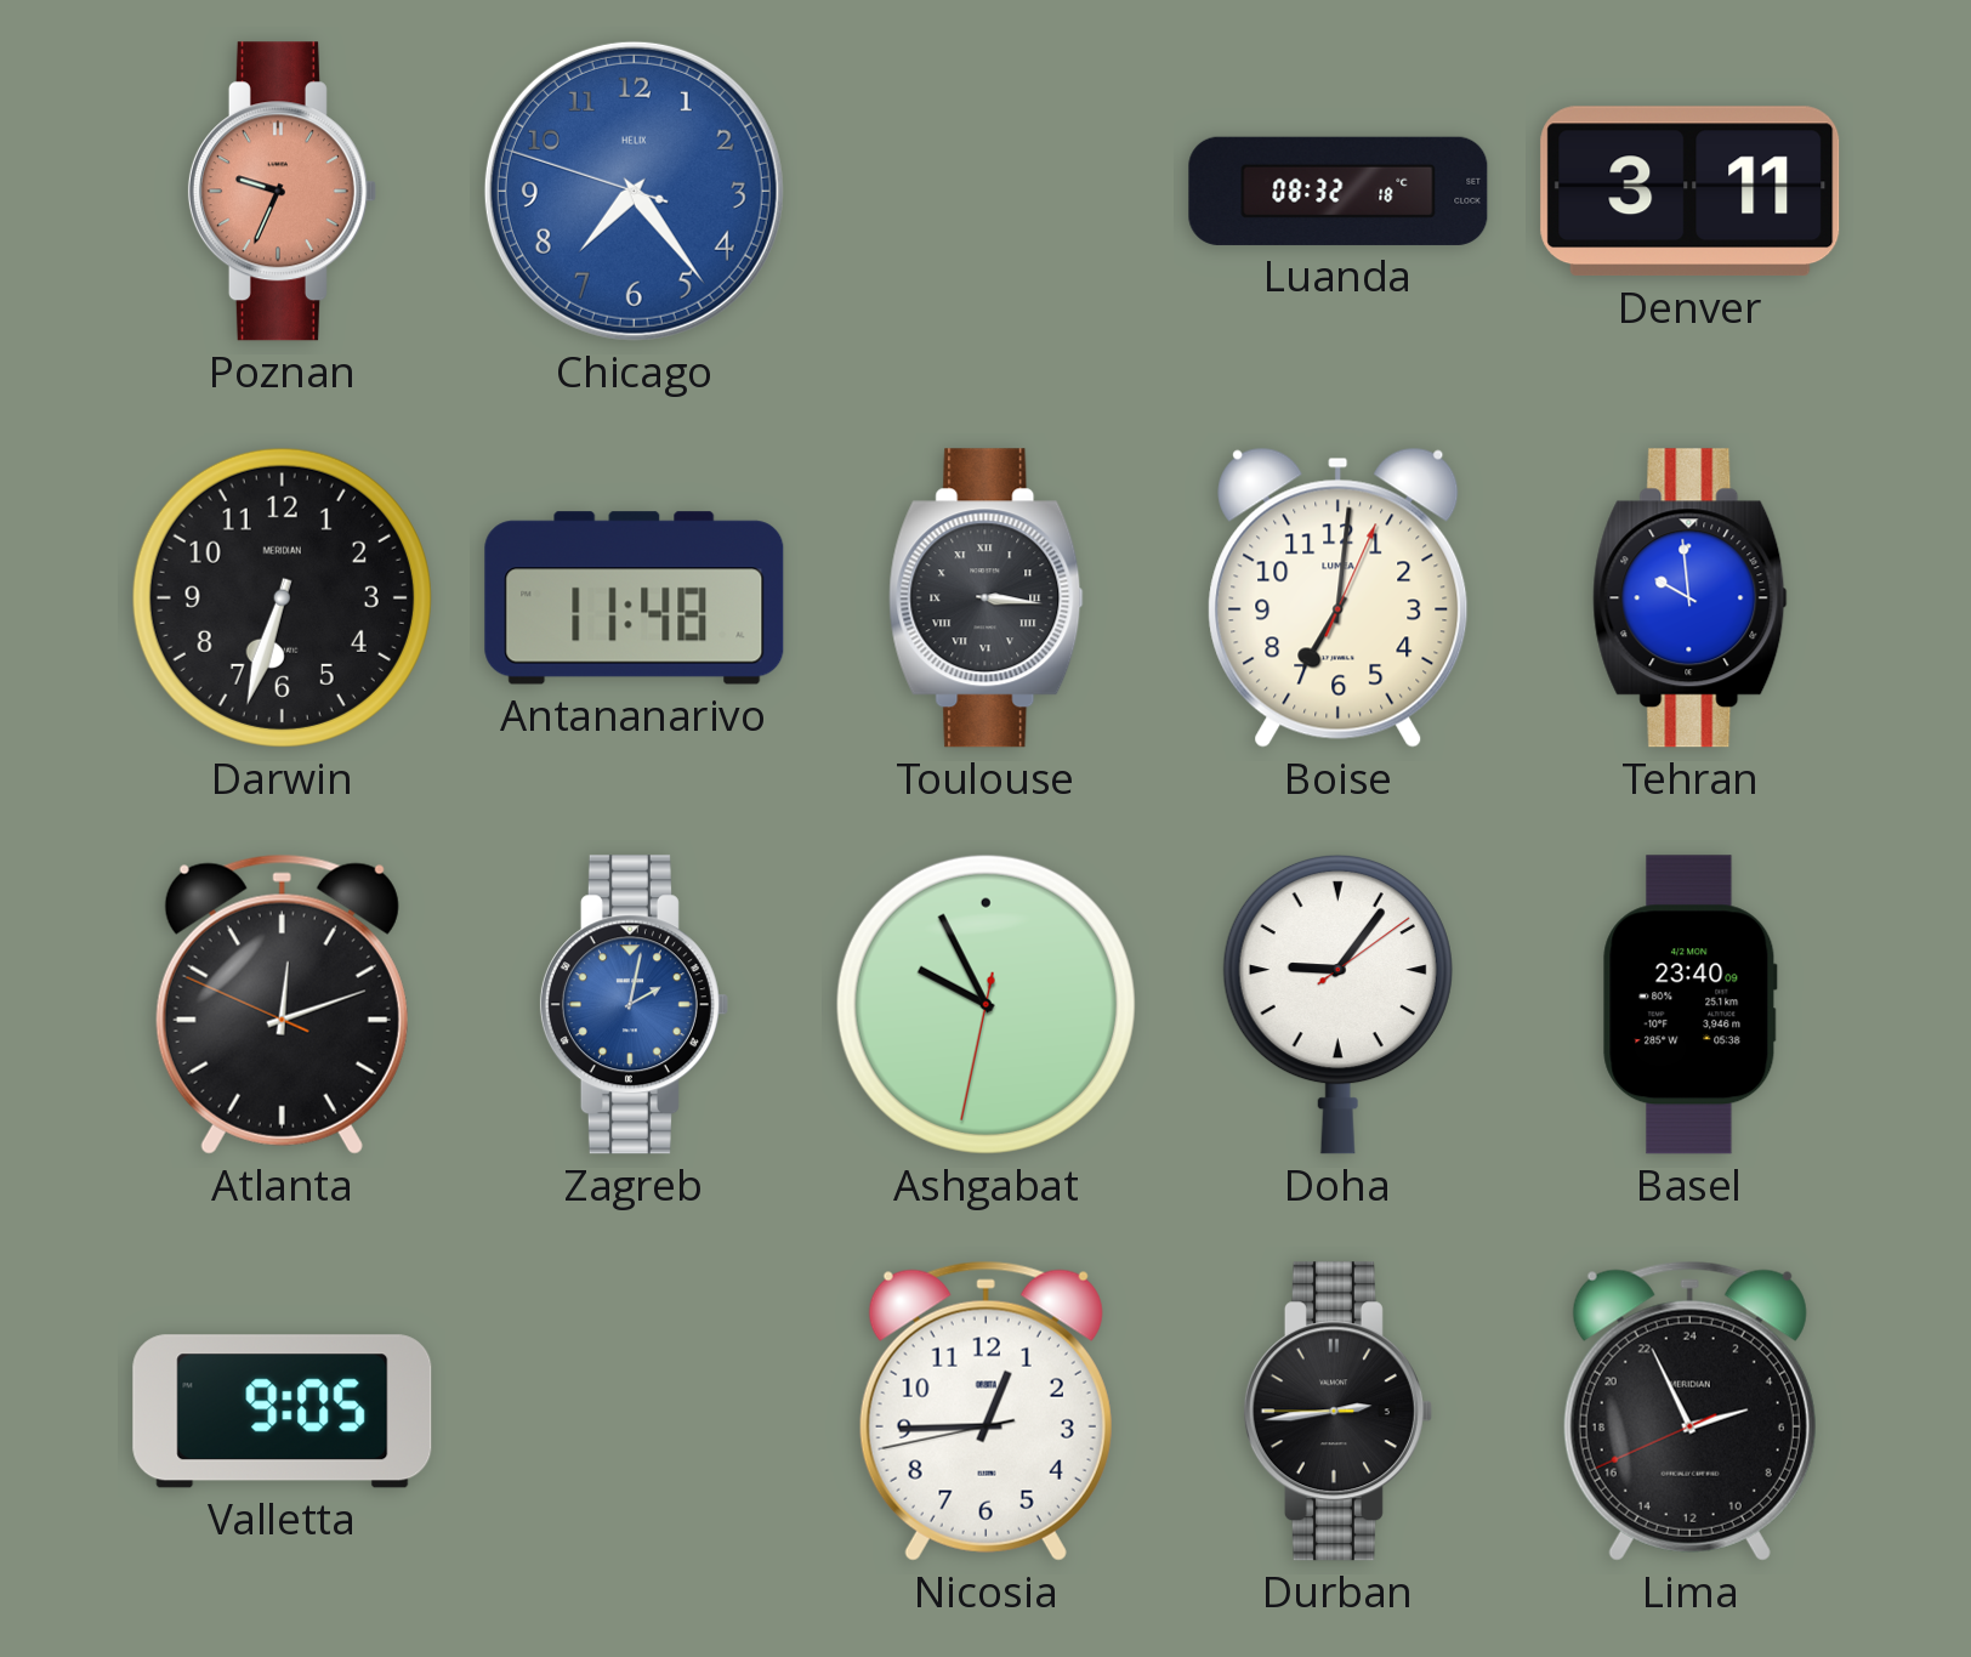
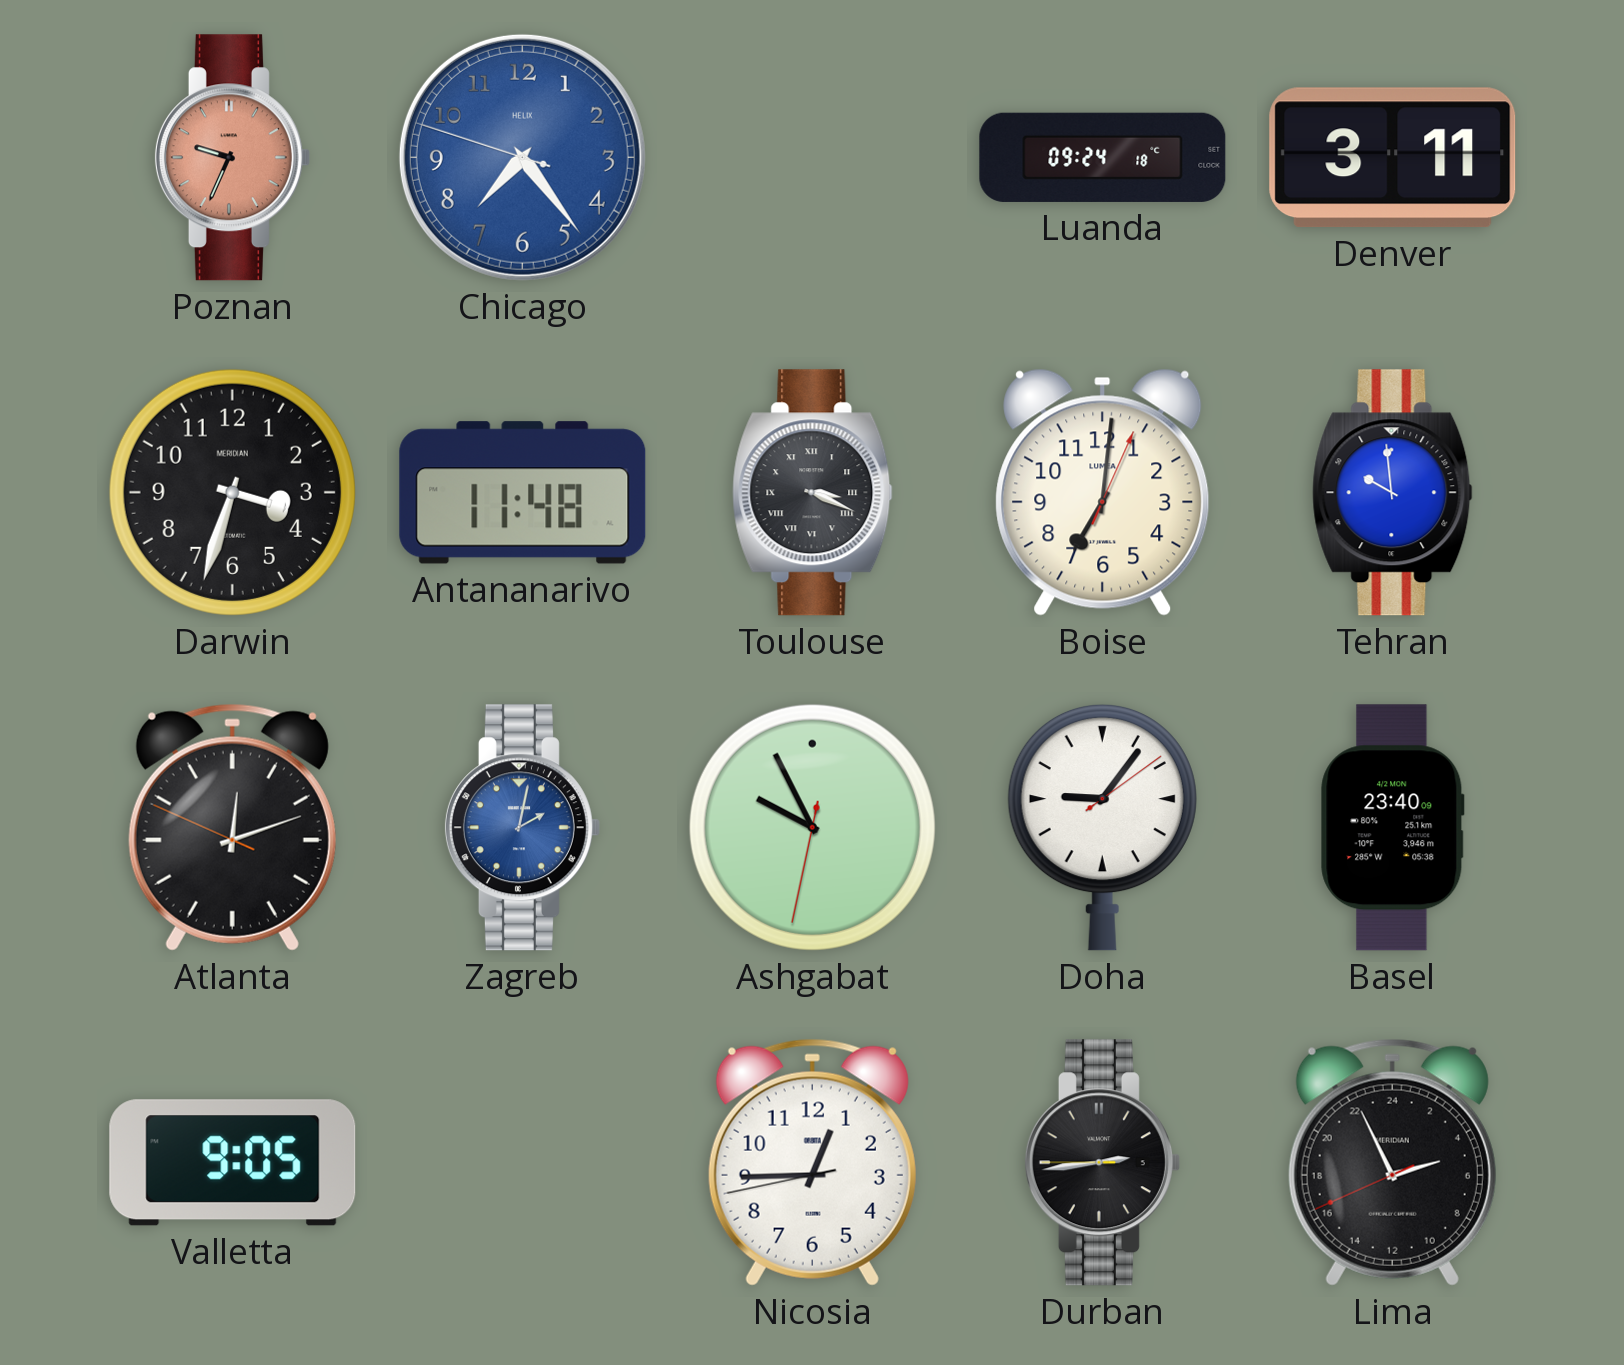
Luanda: 08:32 -> 09:24
Darwin: 6:33 -> 3:33
Toulouse: 3:16 -> 3:19
